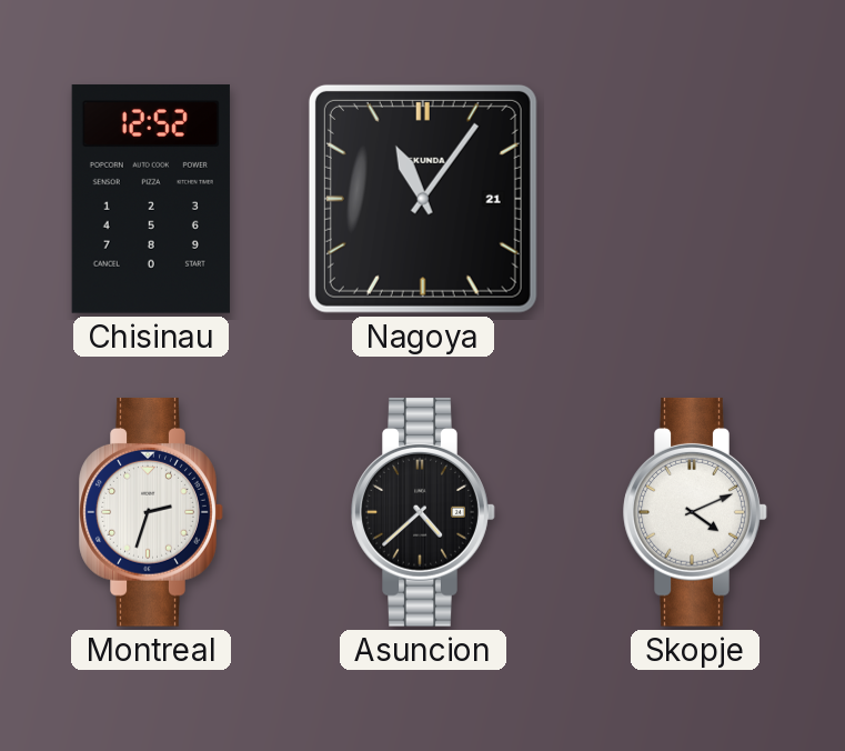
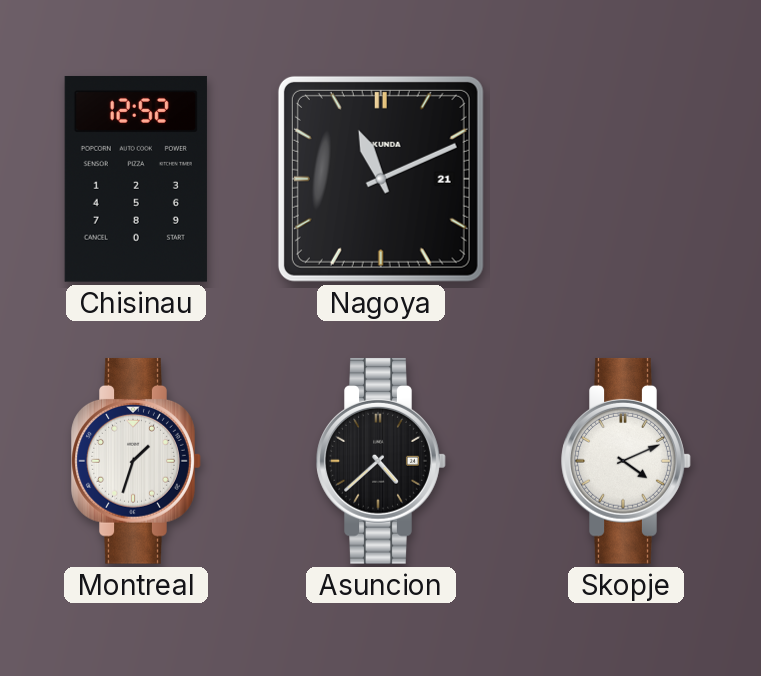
Nagoya: 11:06 -> 11:11
Montreal: 2:33 -> 1:33
